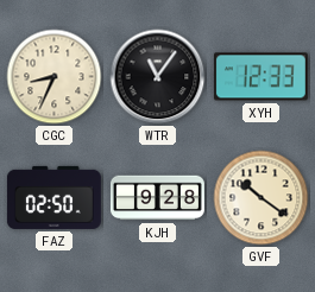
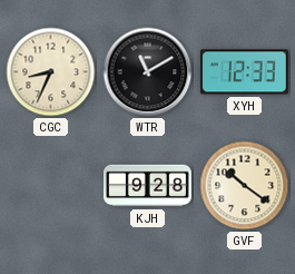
WTR: 11:06 -> 11:10
FAZ: 02:50 -> none
